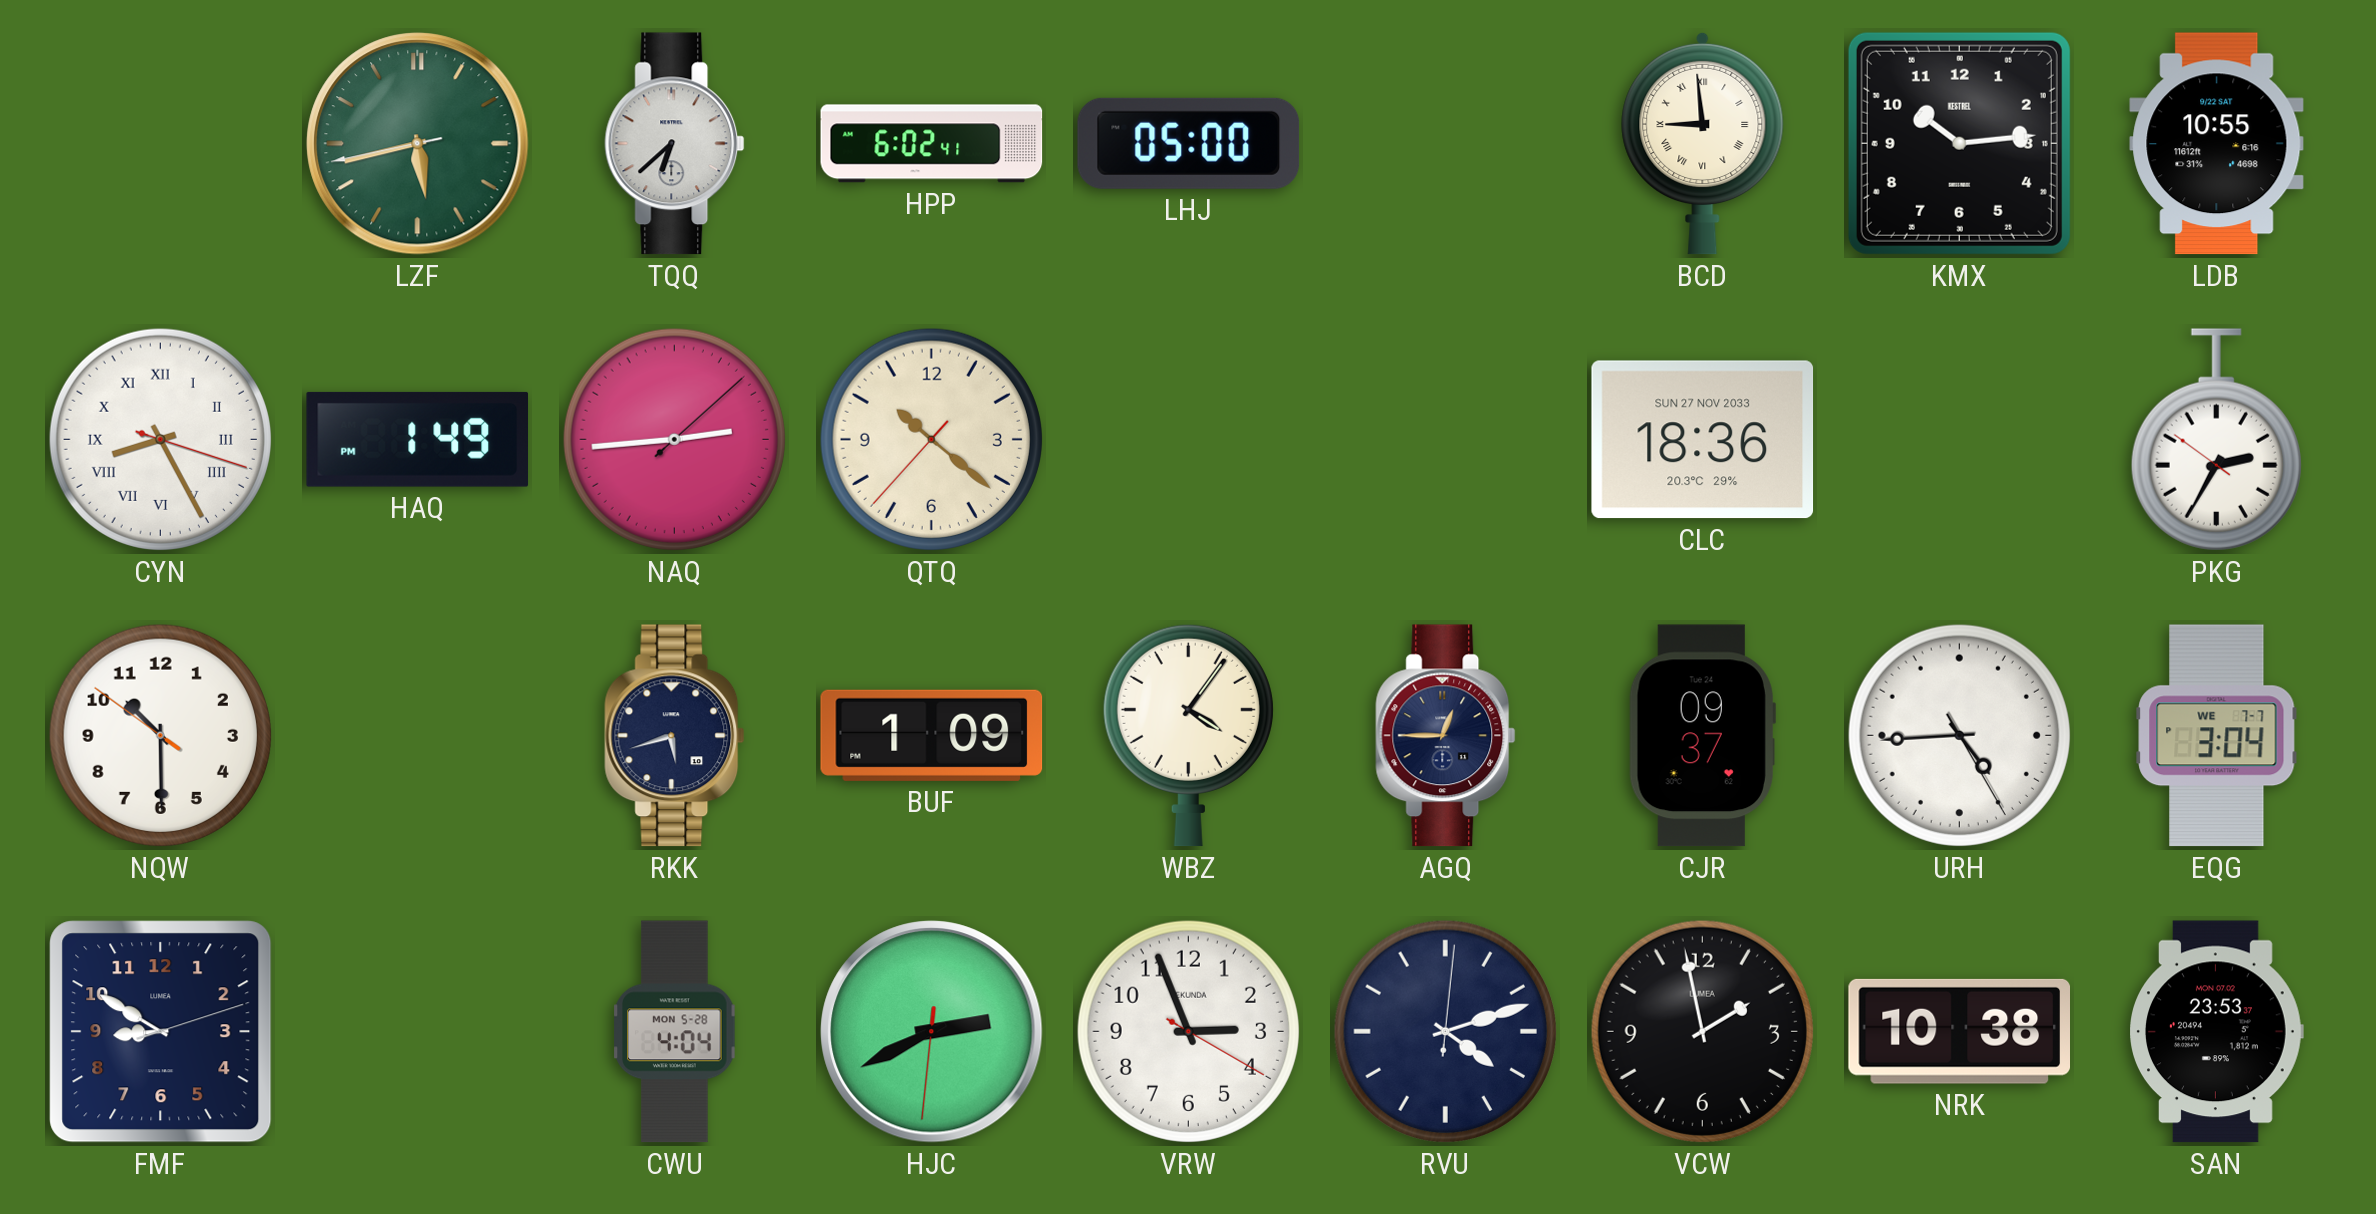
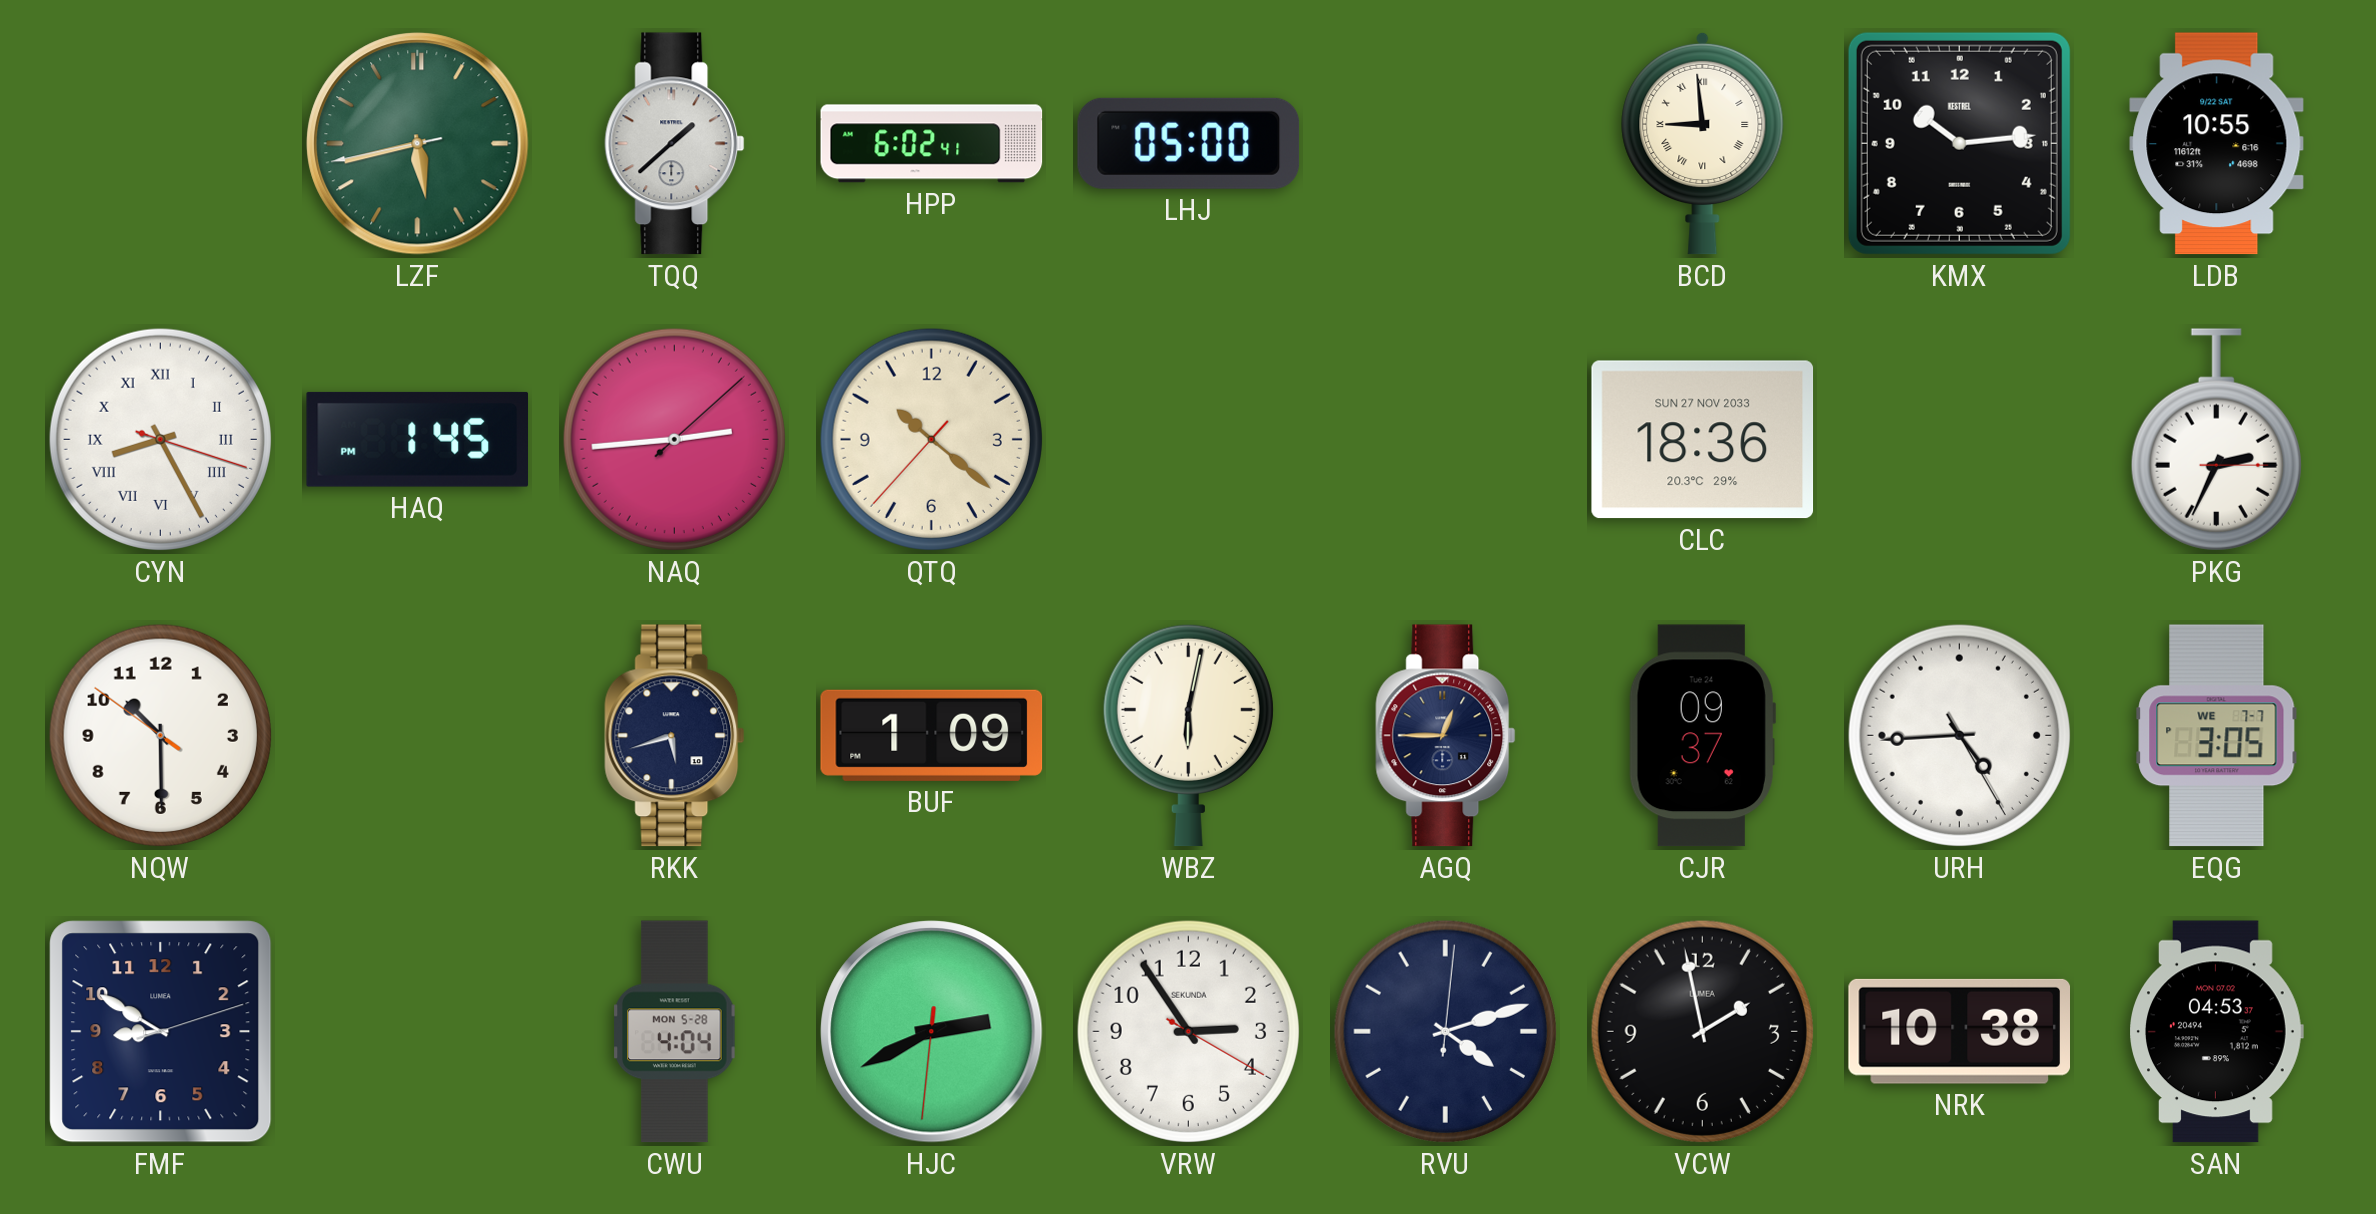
TQQ: 6:38 -> 1:38
HAQ: 1:49 -> 1:45
PKG: 2:34:51 -> 2:34:15
WBZ: 4:06 -> 6:02
EQG: 3:04 -> 3:05
VRW: 2:56 -> 2:54
SAN: 23:53 -> 04:53
